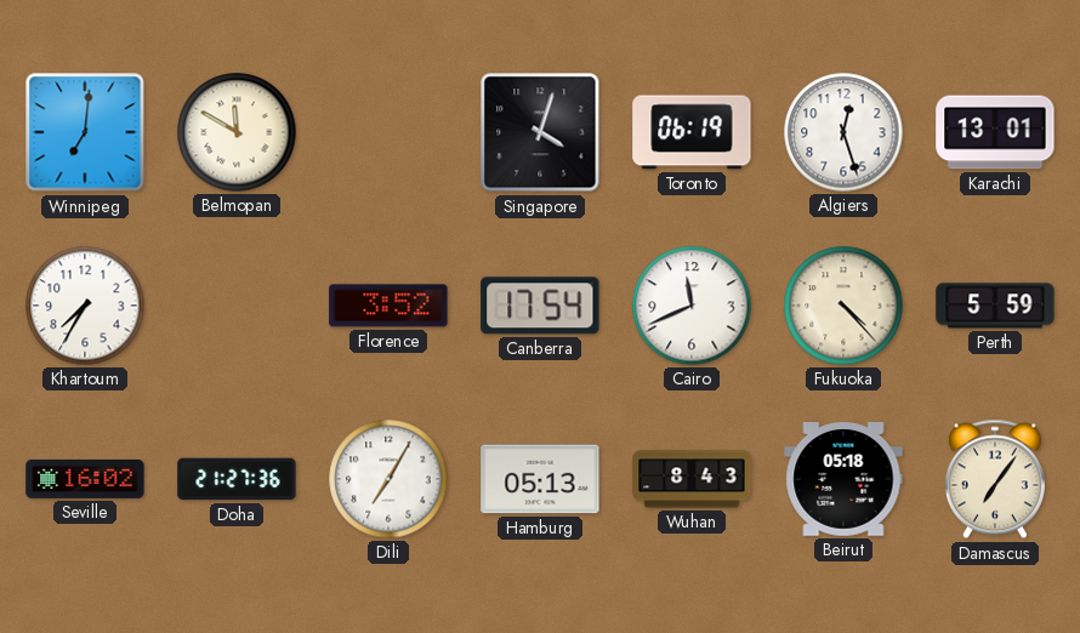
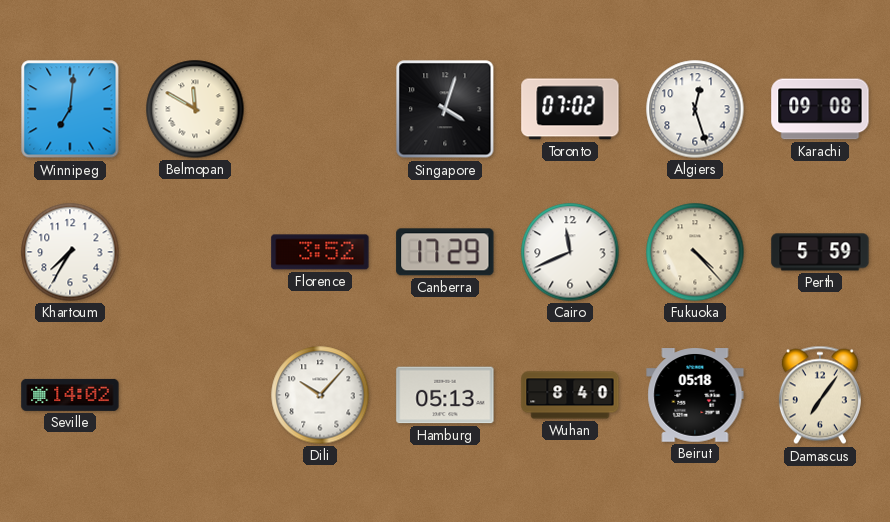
Toronto: 06:19 -> 07:02
Karachi: 13:01 -> 09:08
Canberra: 17:54 -> 17:29
Seville: 16:02 -> 14:02
Doha: 21:27 -> none
Dili: 7:05 -> 10:07
Wuhan: 8:43 -> 8:40
